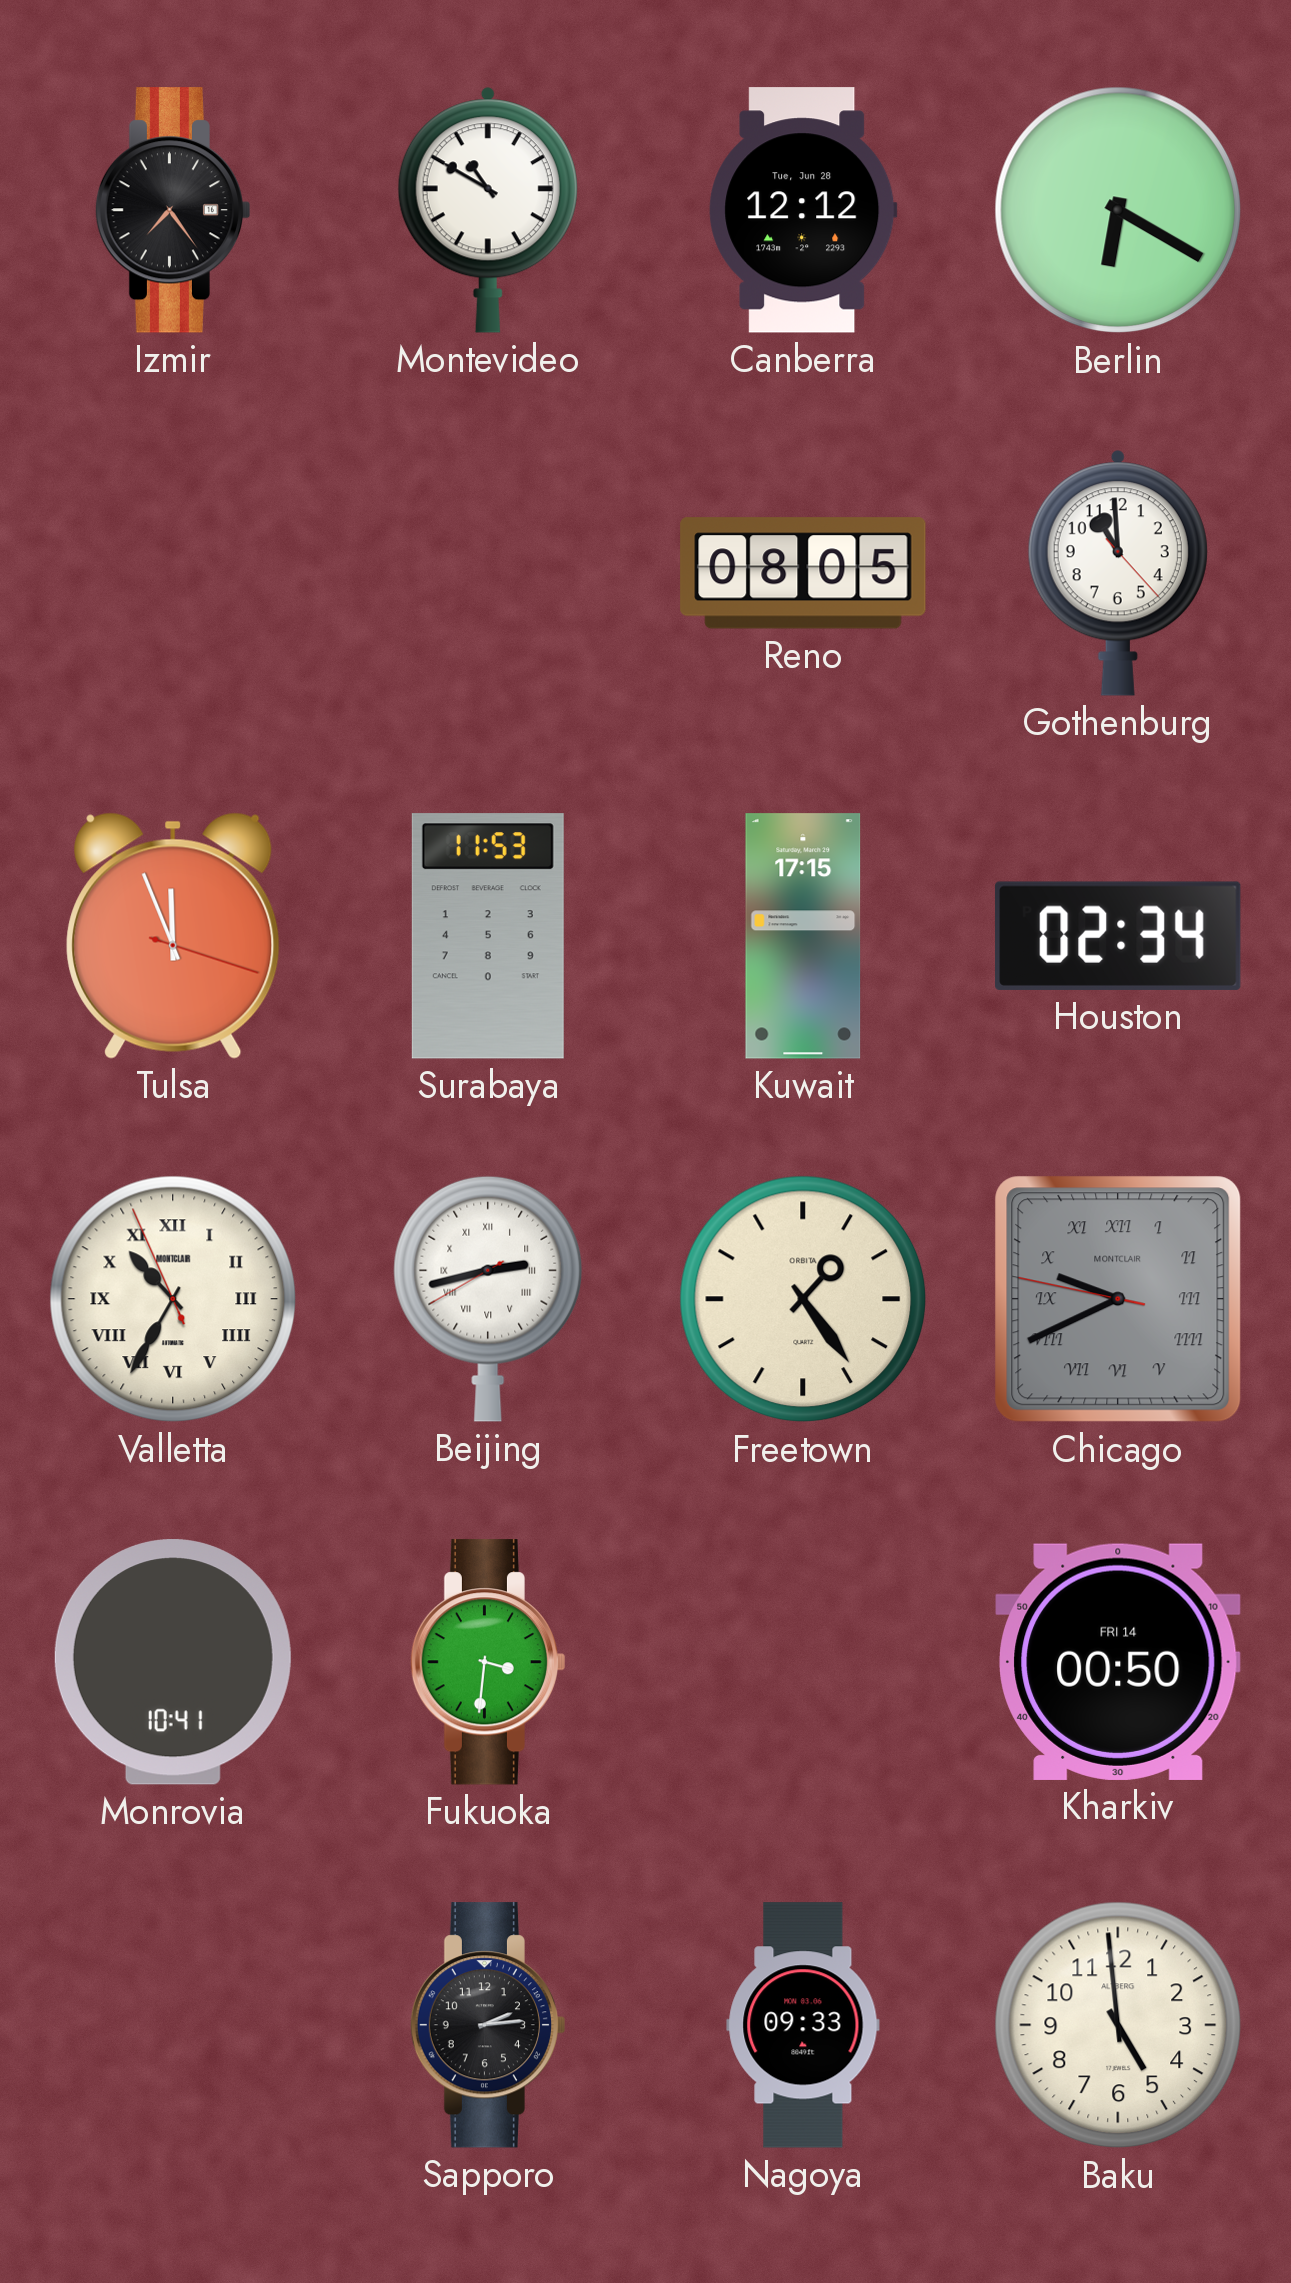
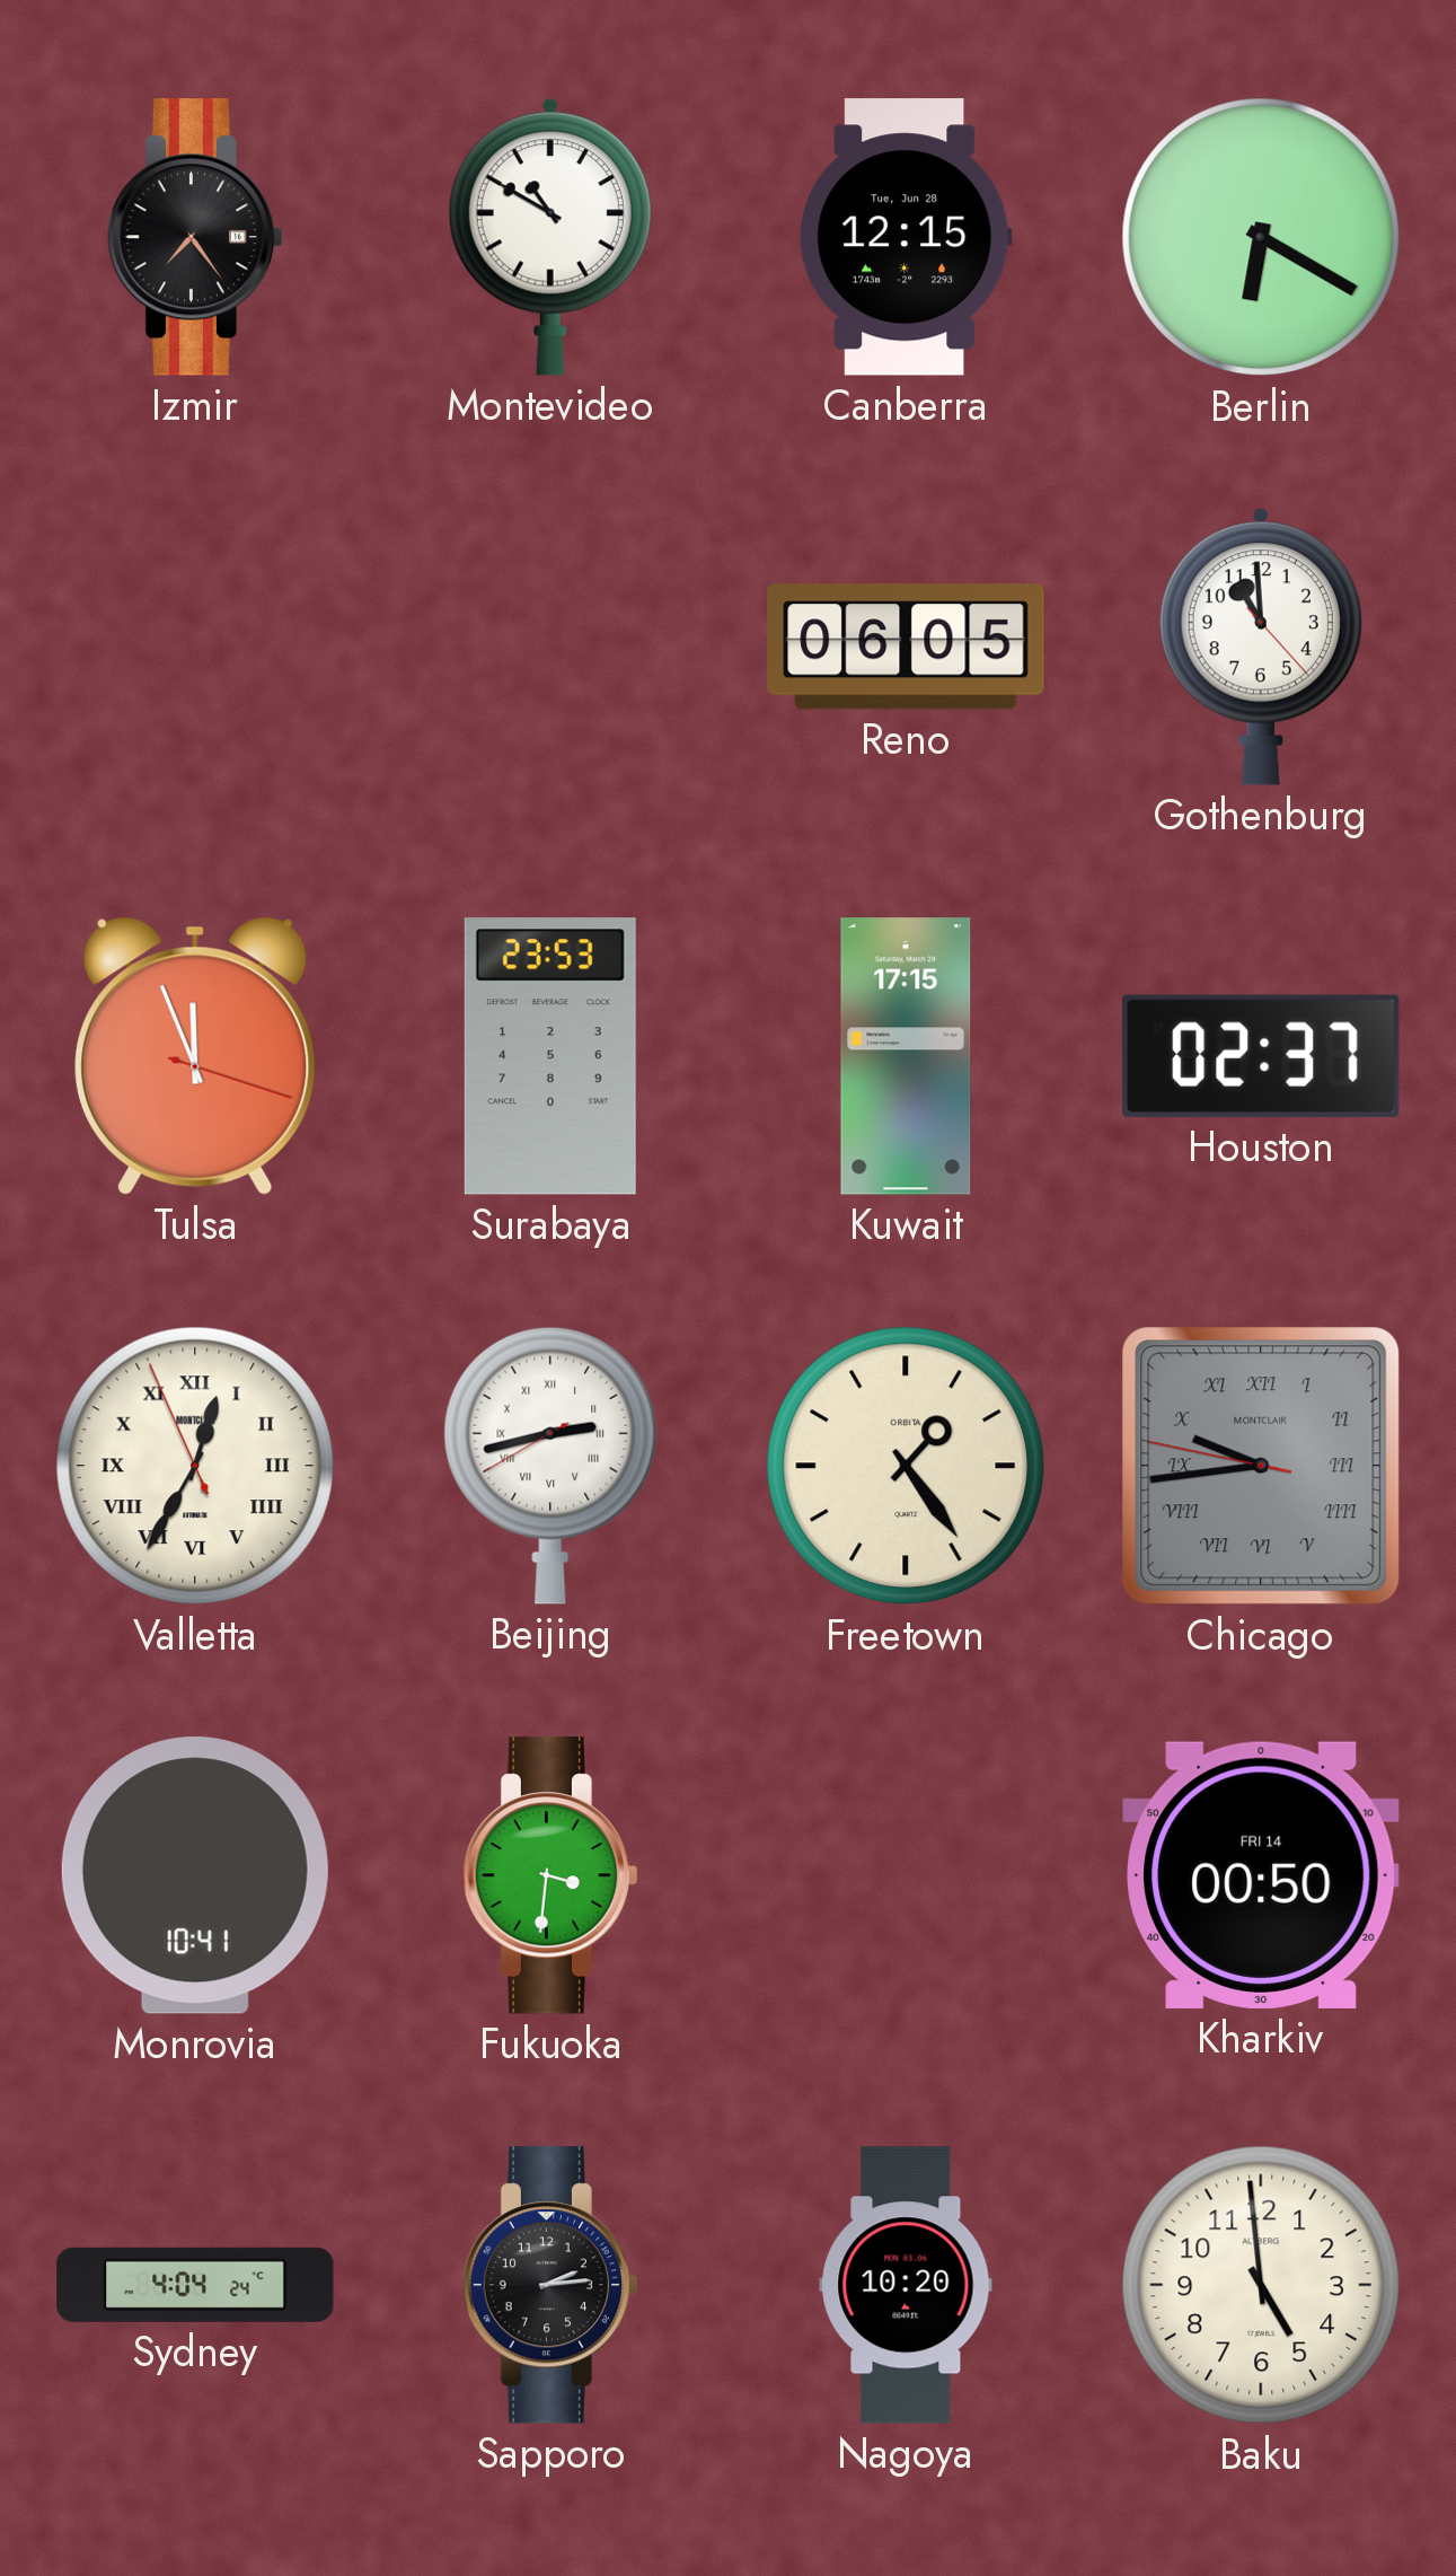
Canberra: 12:12 -> 12:15
Reno: 08:05 -> 06:05
Surabaya: 11:53 -> 23:53
Houston: 02:34 -> 02:37
Valletta: 10:34 -> 12:34
Chicago: 9:40 -> 9:43
Sydney: none -> 4:04
Nagoya: 09:33 -> 10:20
